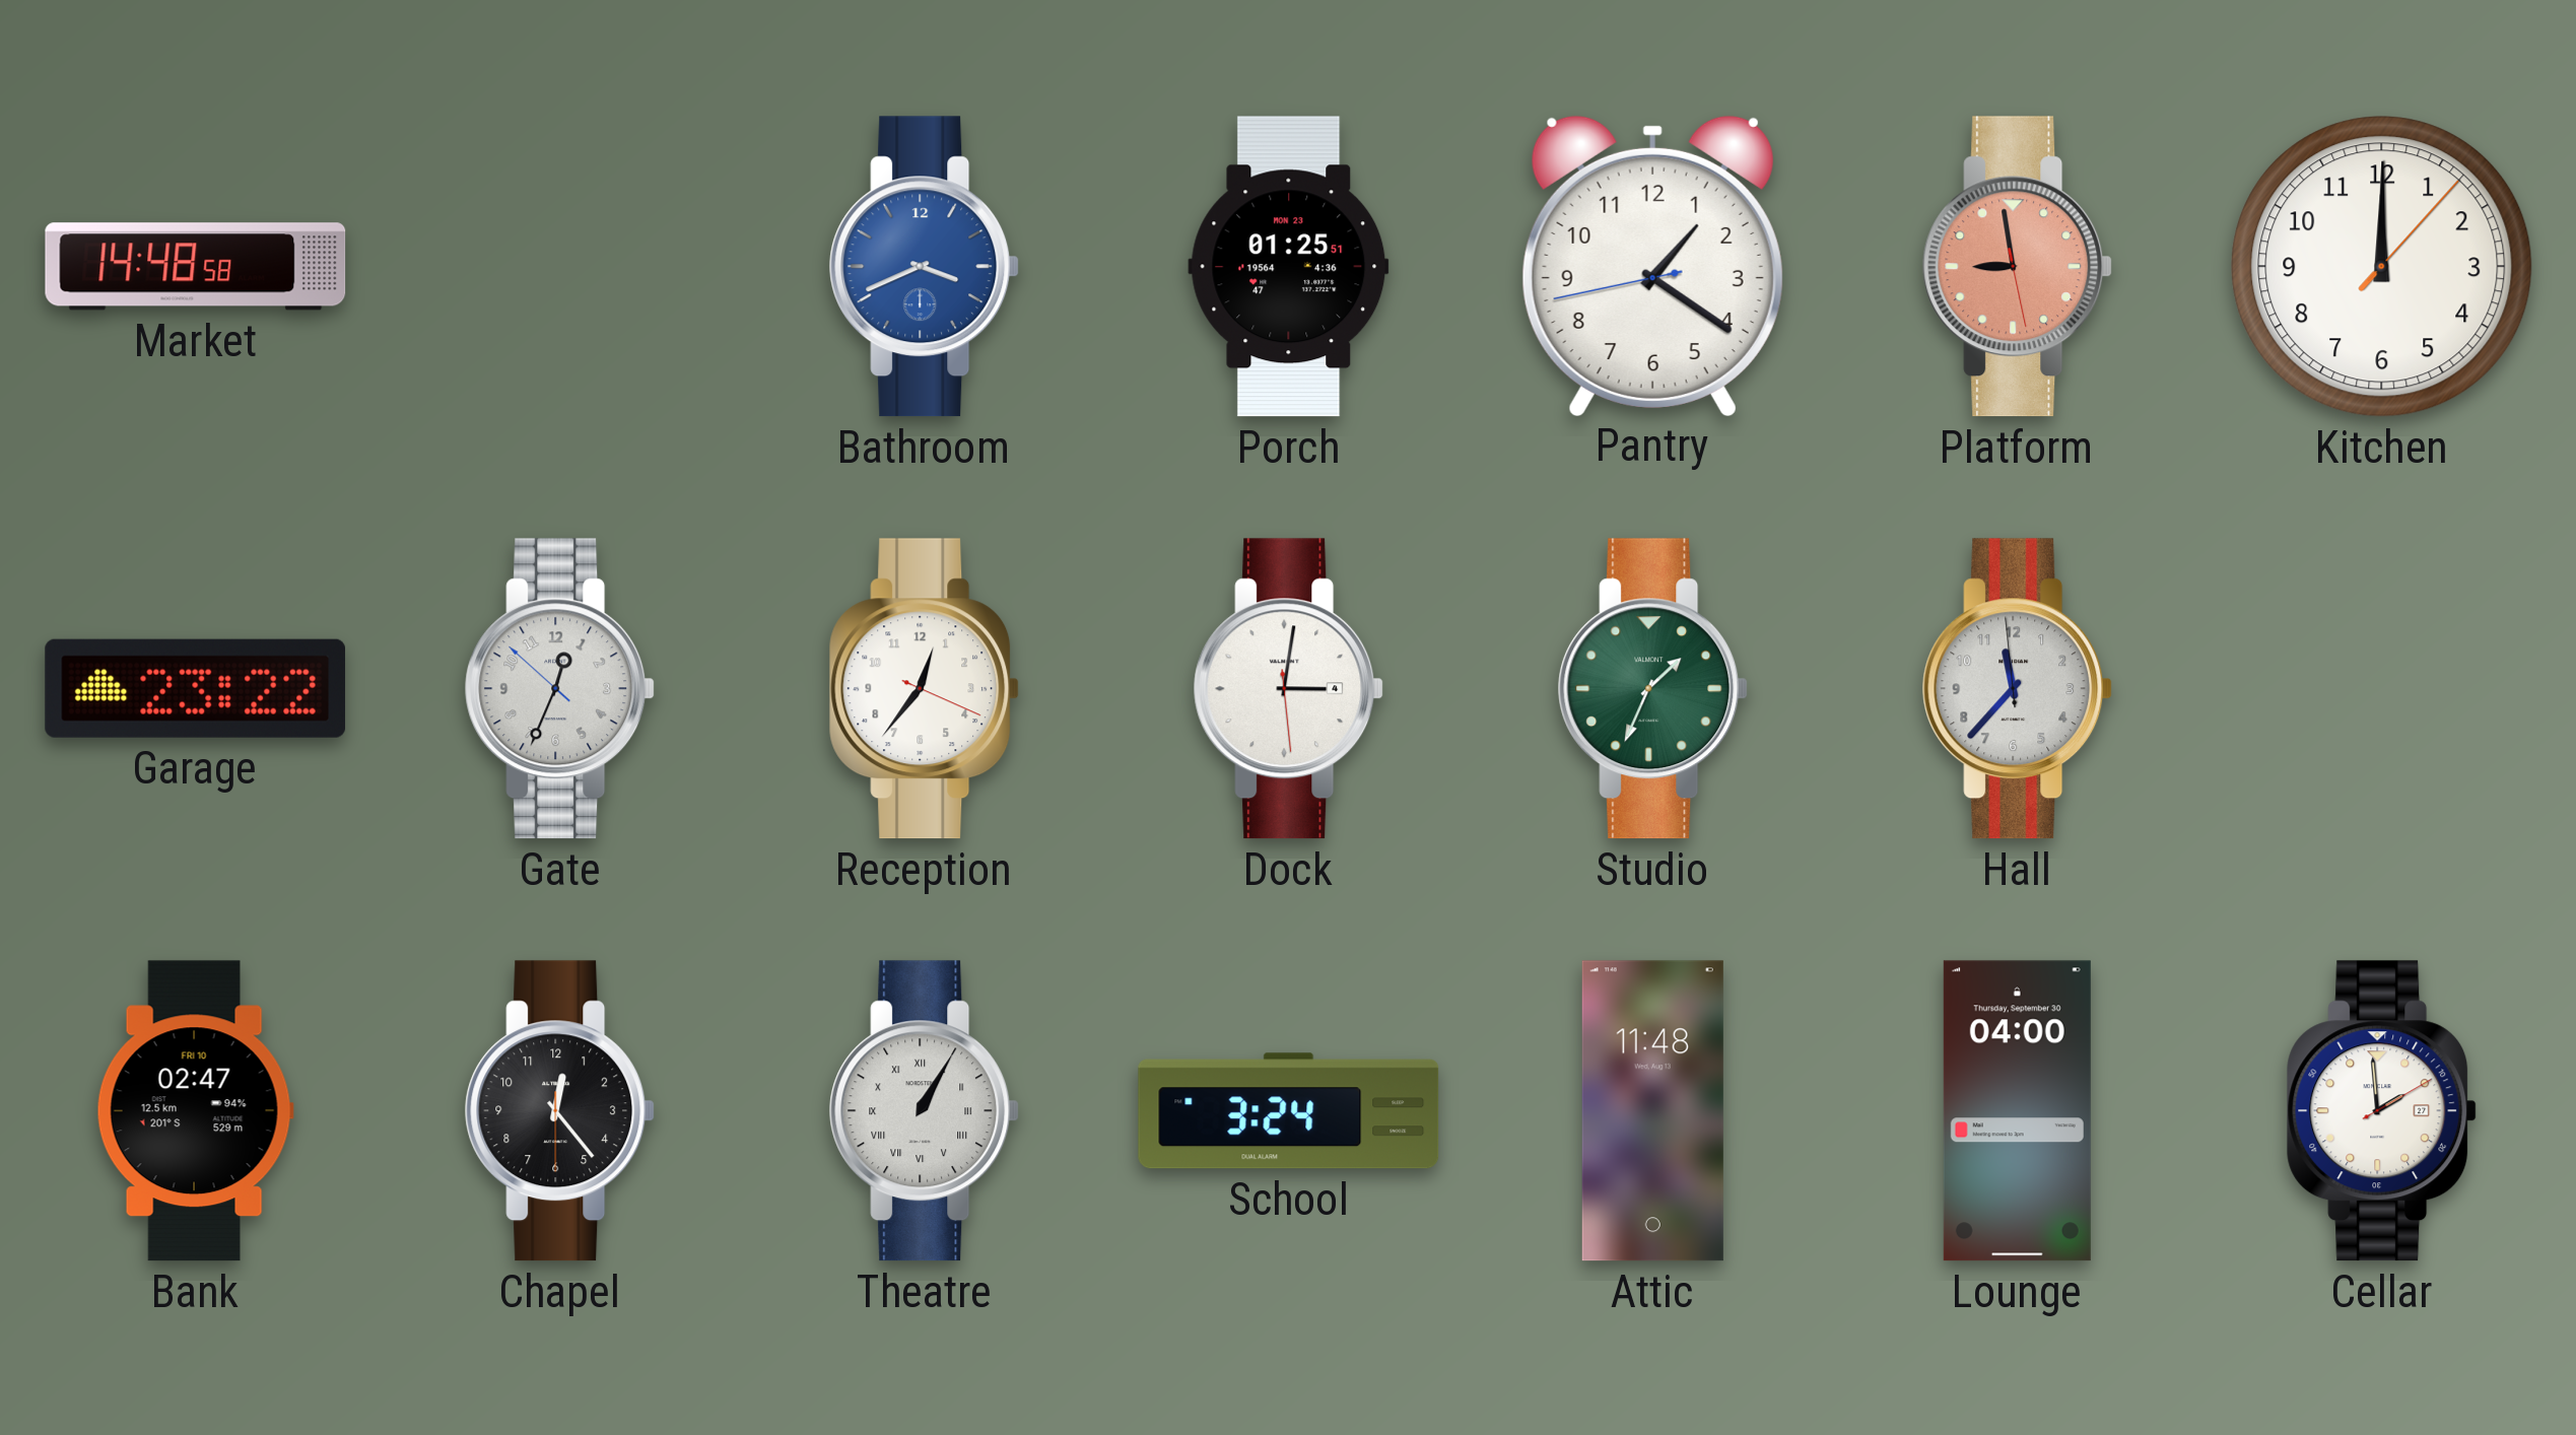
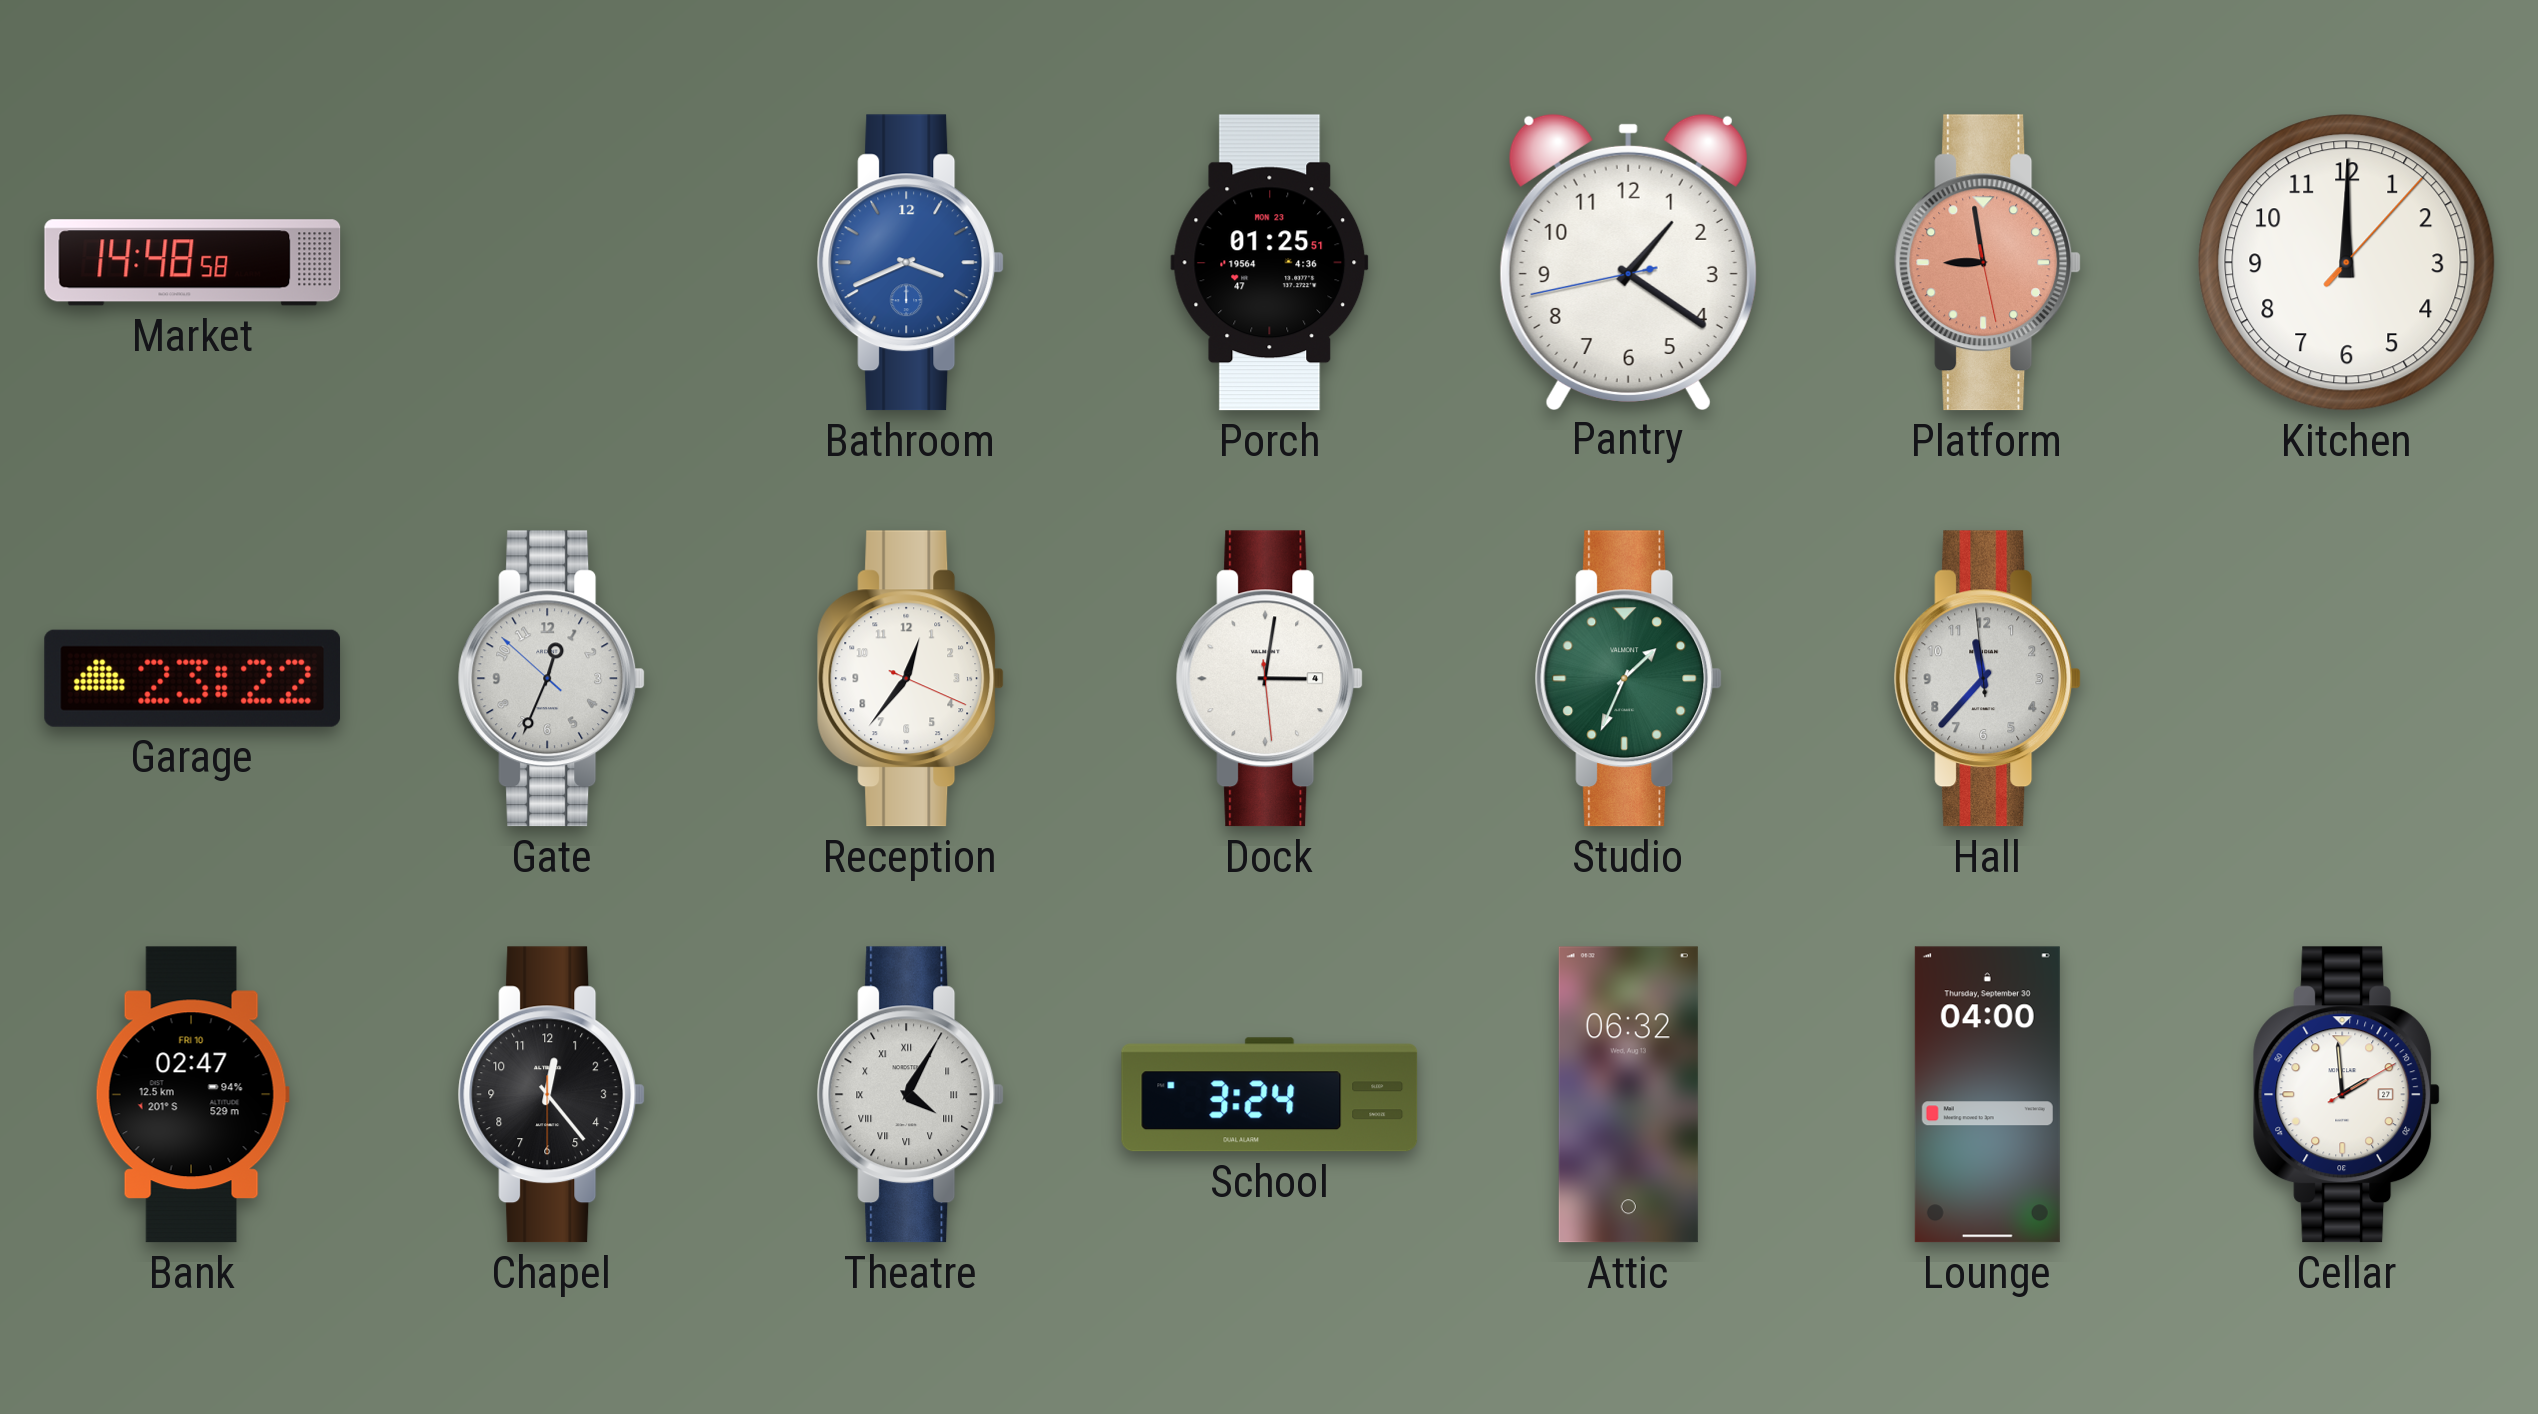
Theatre: 1:05 -> 4:05
Attic: 11:48 -> 06:32
